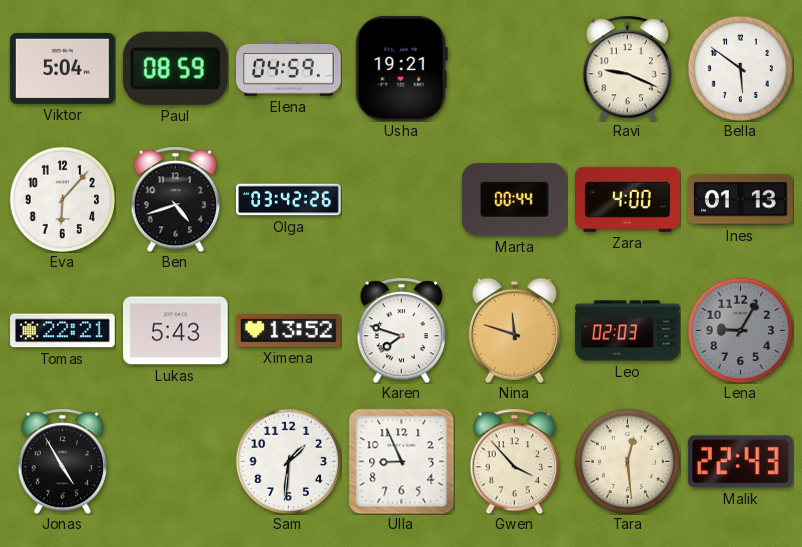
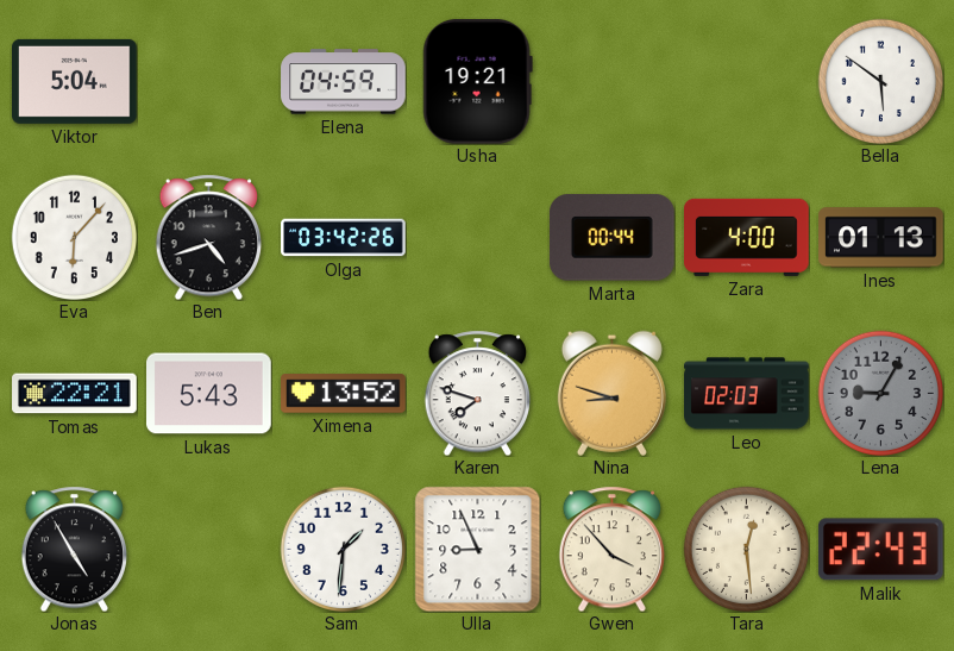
Paul: 08:59 -> none
Ravi: 9:19 -> none
Nina: 11:48 -> 8:48
